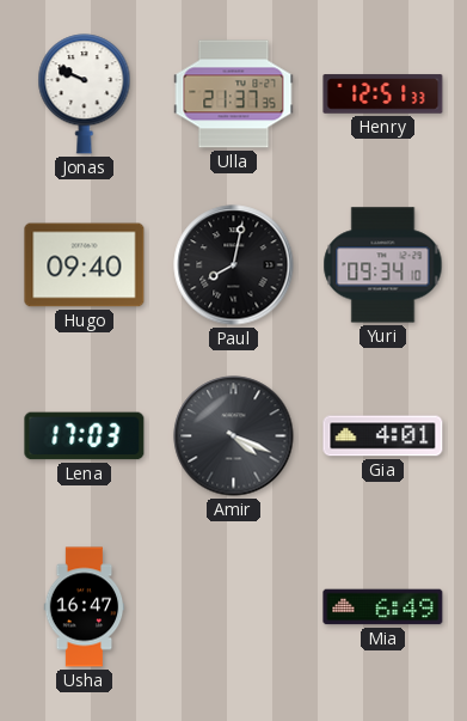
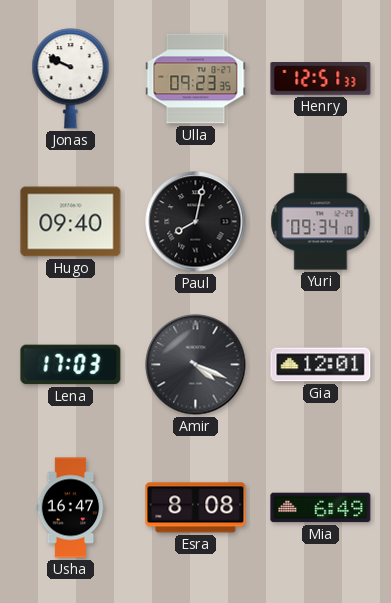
Ulla: 21:37 -> 09:23
Gia: 4:01 -> 12:01
Esra: none -> 8:08
